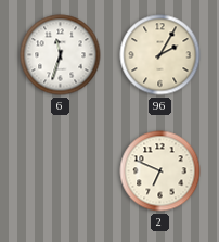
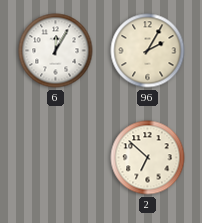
6: 11:33 -> 12:05
2: 6:49 -> 6:52
